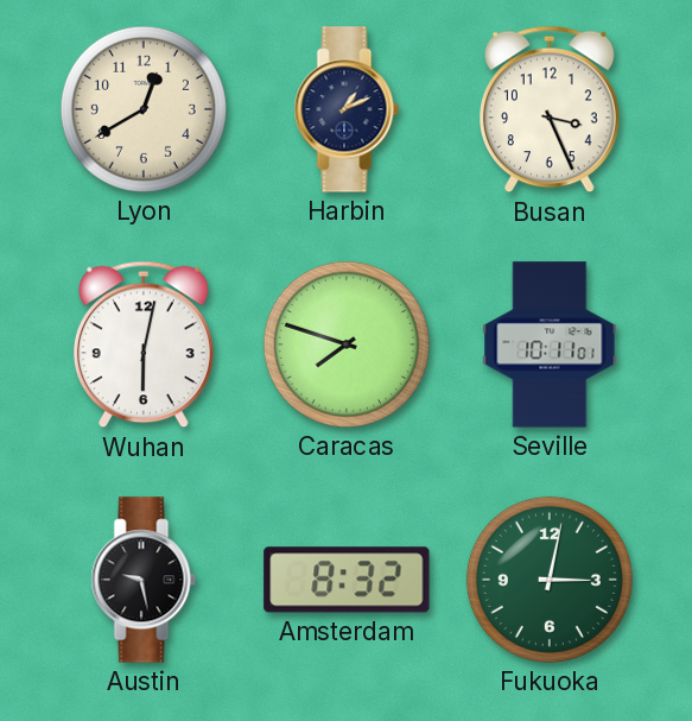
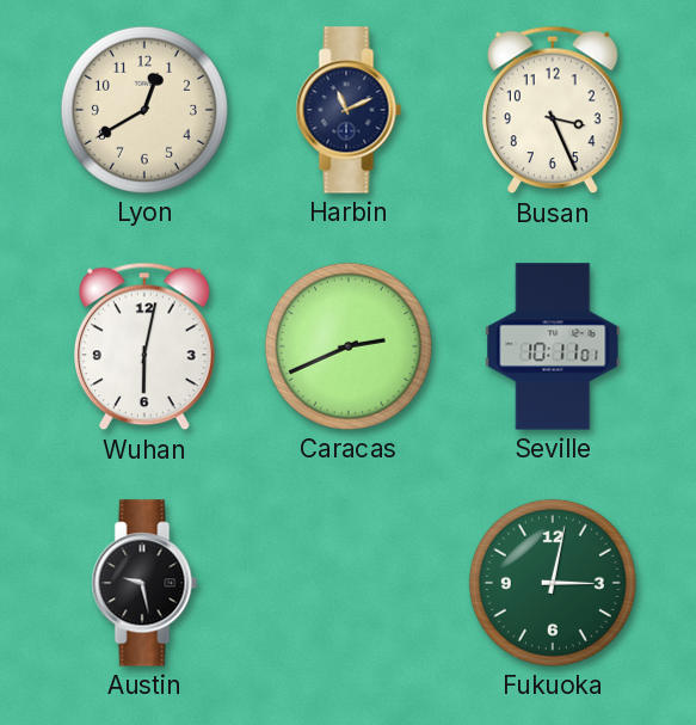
Harbin: 1:11 -> 11:11
Caracas: 7:48 -> 2:41
Amsterdam: 8:32 -> none
